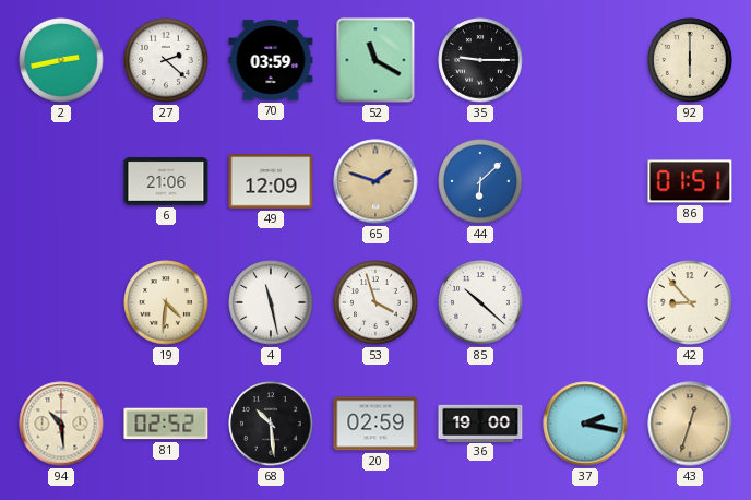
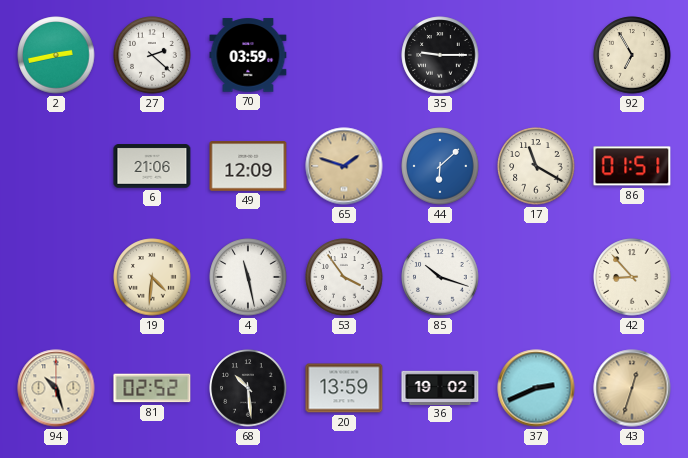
52: 11:20 -> none
92: 6:00 -> 6:55
17: none -> 11:20
53: 3:57 -> 3:54
85: 10:22 -> 10:18
94: 10:29 -> 10:27
20: 02:59 -> 13:59
36: 19:00 -> 19:02
37: 2:17 -> 2:41
